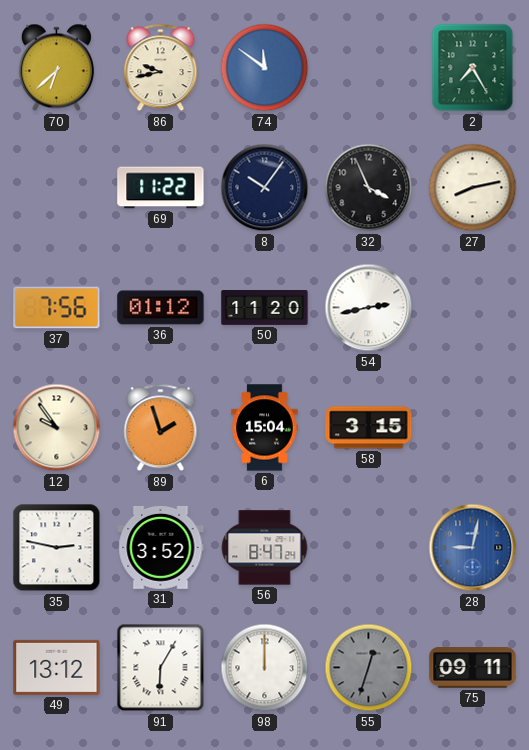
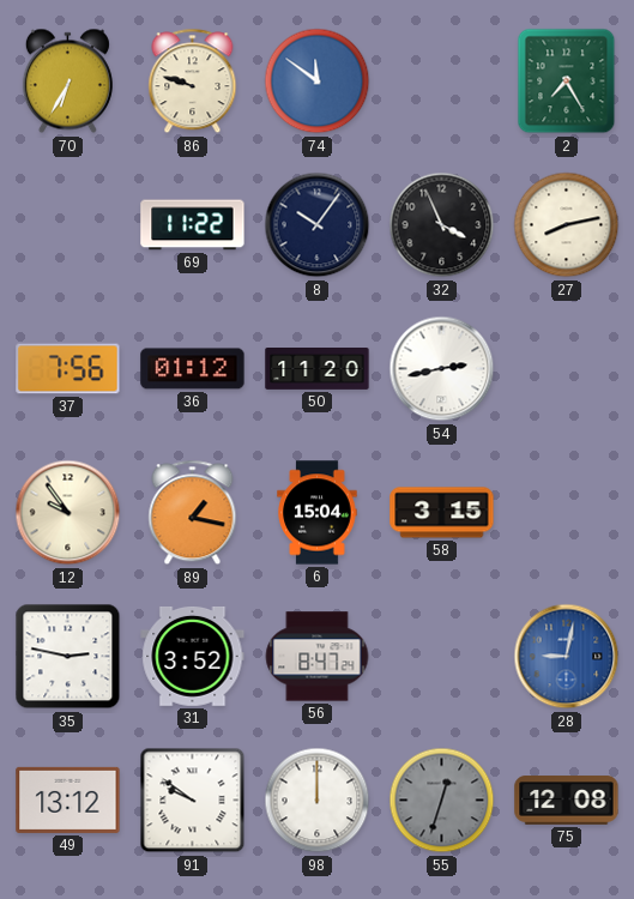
70: 6:38 -> 6:35
86: 9:43 -> 9:48
89: 1:57 -> 1:17
91: 6:05 -> 9:51
75: 09:11 -> 12:08
